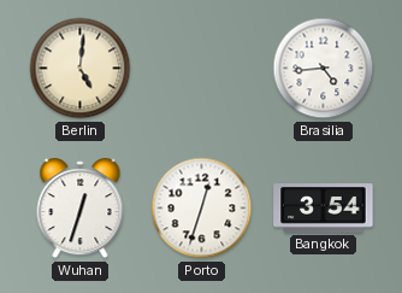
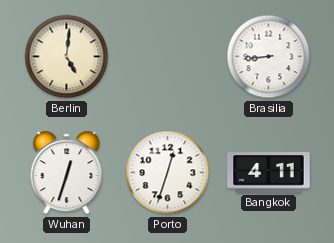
Brasilia: 4:44 -> 8:44
Bangkok: 3:54 -> 4:11
